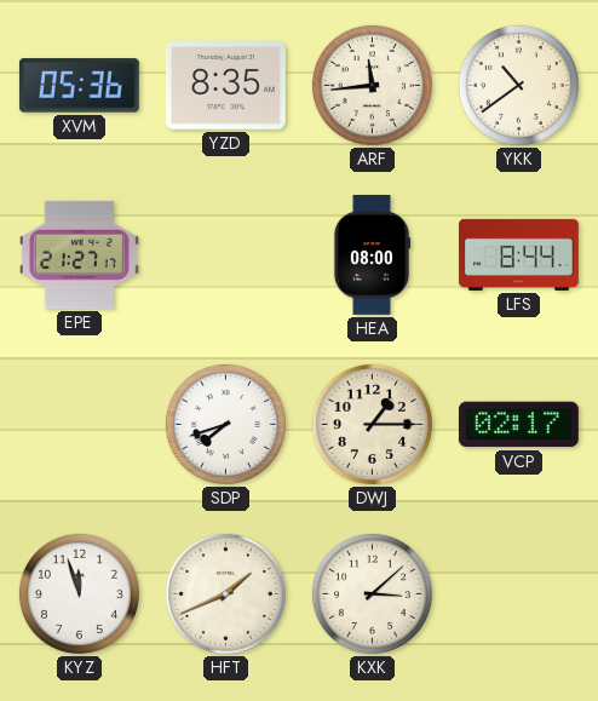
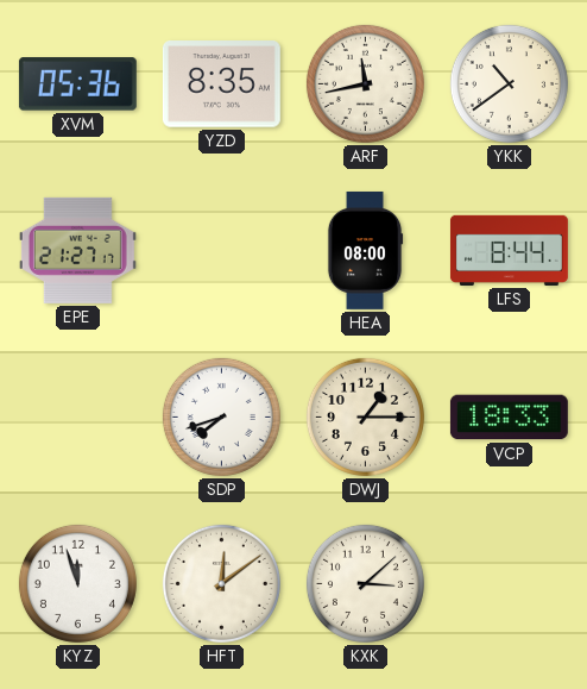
ARF: 11:44 -> 11:43
VCP: 02:17 -> 18:33
HFT: 1:41 -> 12:09
